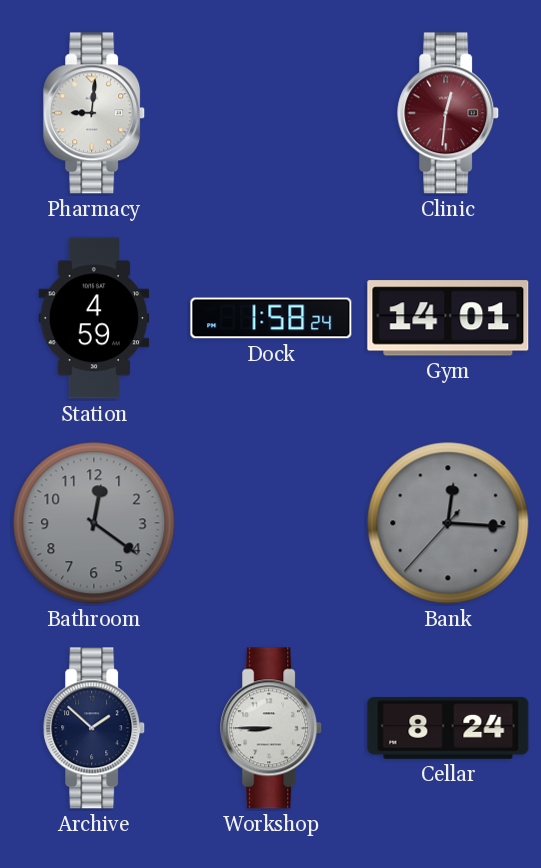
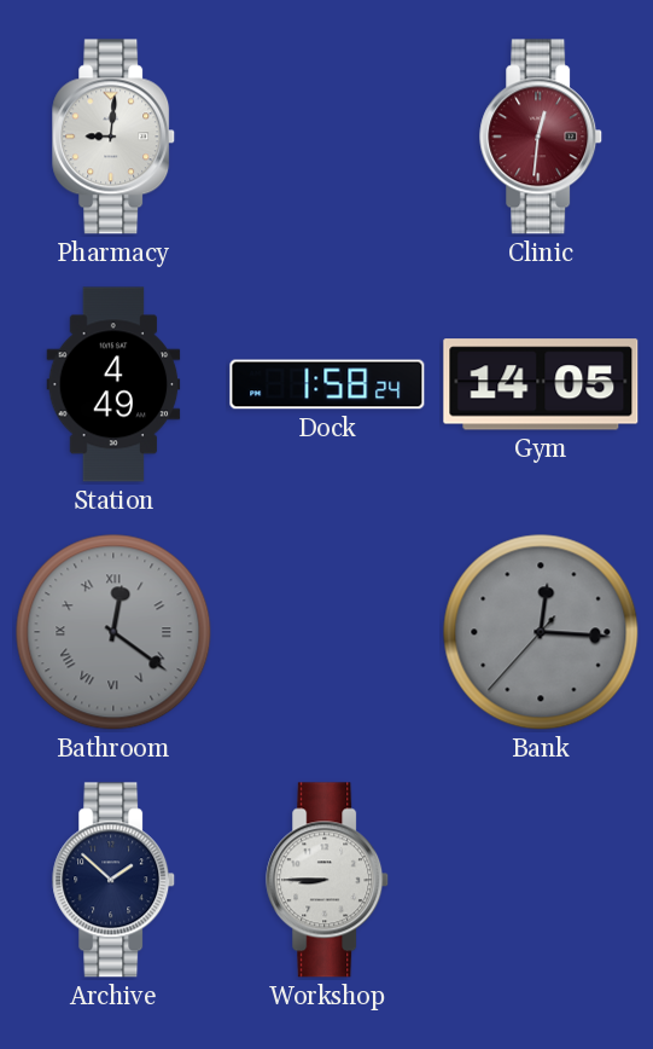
Station: 4:59 -> 4:49
Gym: 14:01 -> 14:05
Bathroom numerals: Arabic -> Roman
Cellar: 8:24 -> none
